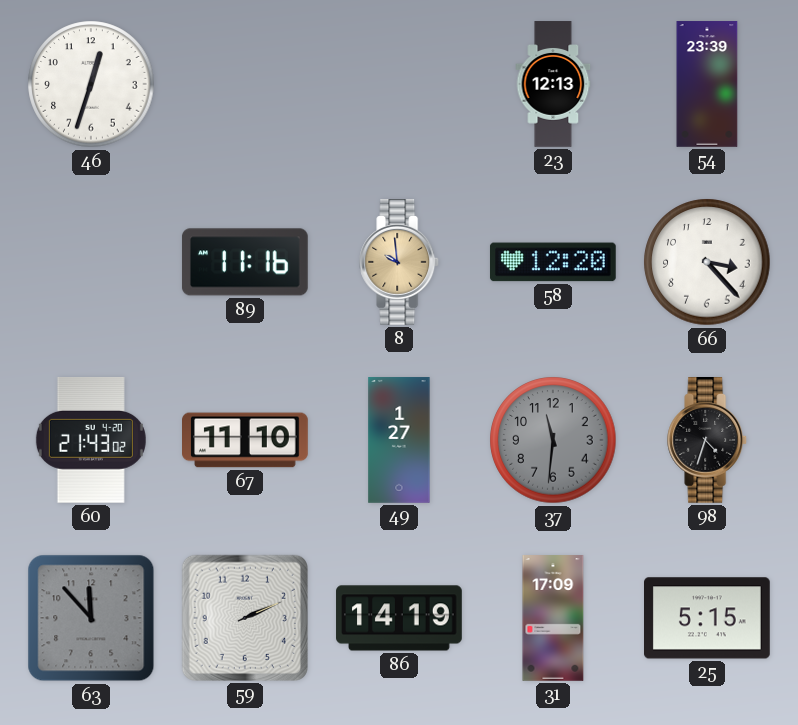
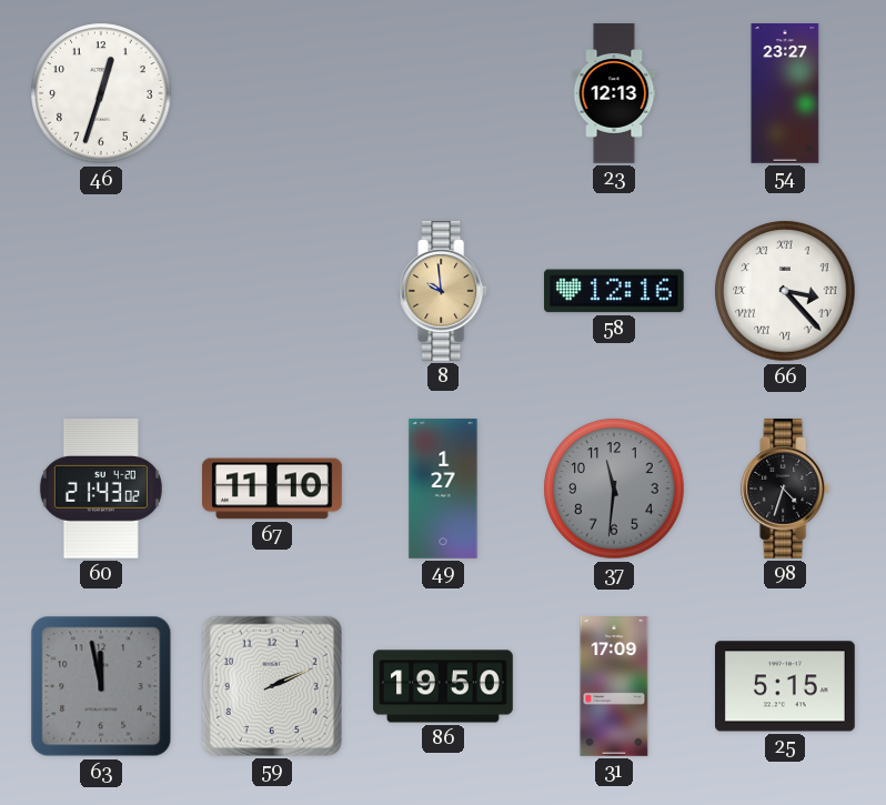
54: 23:39 -> 23:27
89: 11:16 -> none
58: 12:20 -> 12:16
66 numerals: Arabic -> Roman
63: 11:53 -> 11:58
86: 14:19 -> 19:50
